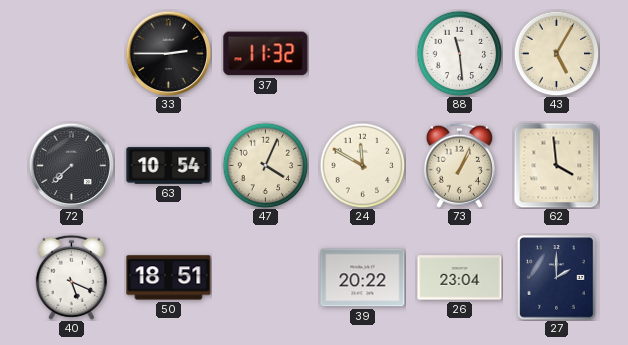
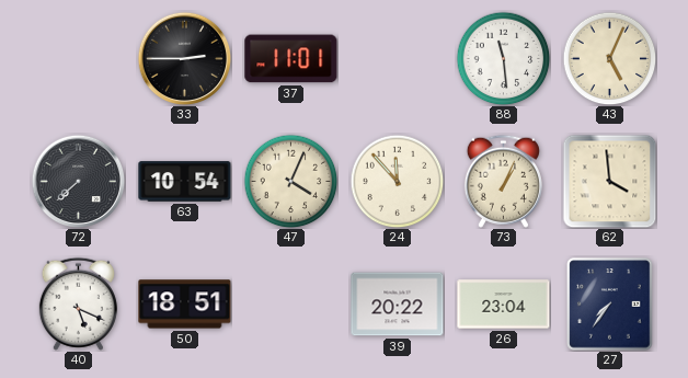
37: 11:32 -> 11:01
43: 5:05 -> 5:04
24: 11:50 -> 11:53
27: 2:00 -> 7:36
